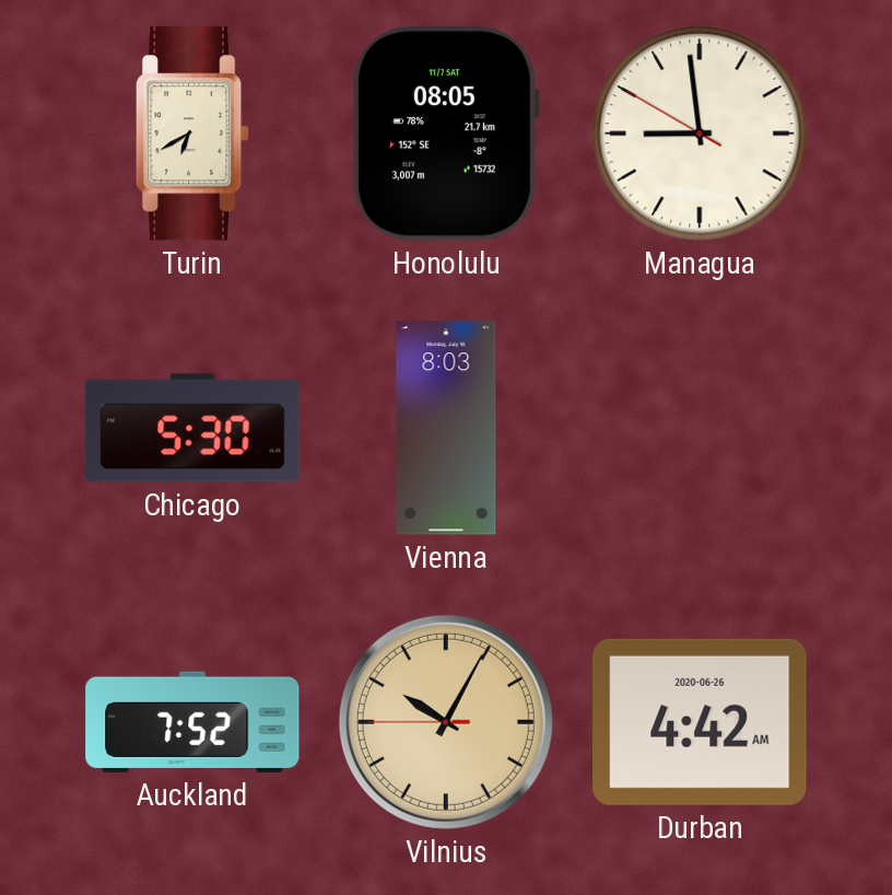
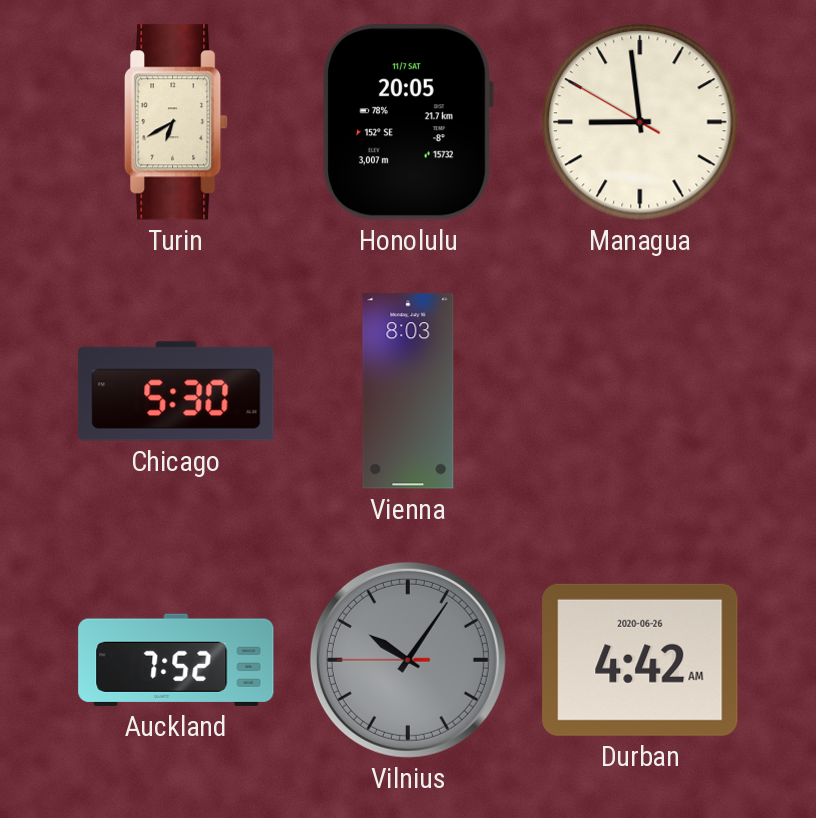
Honolulu: 08:05 -> 20:05
Vilnius: 10:04 -> 10:05
Vilnius dial: champagne -> grey
